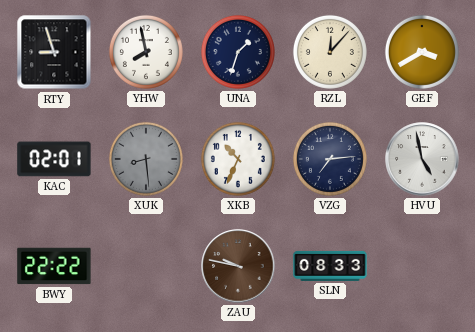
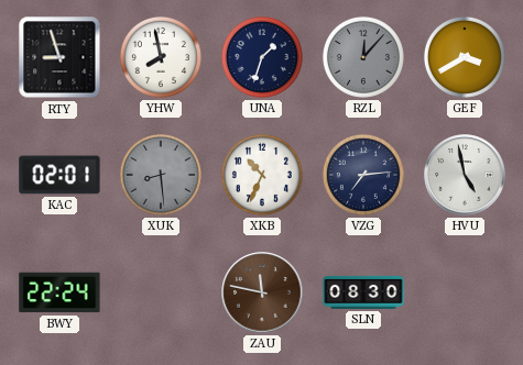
RZL dial: cream -> grey
BWY: 22:22 -> 22:24
ZAU: 9:47 -> 11:47
SLN: 08:33 -> 08:30
